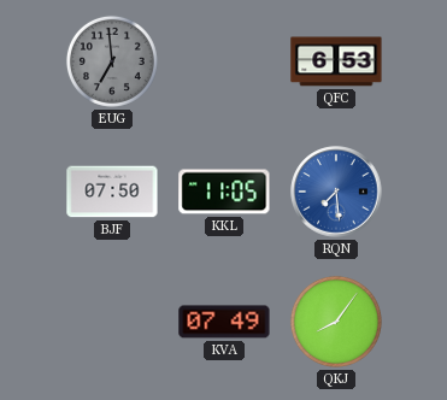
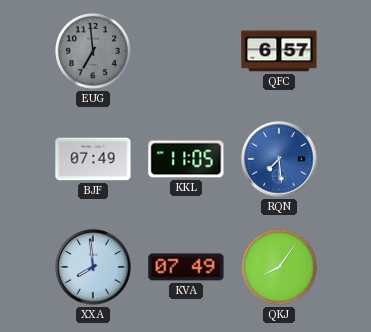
QFC: 6:53 -> 6:57
BJF: 07:50 -> 07:49
XXA: none -> 7:59
